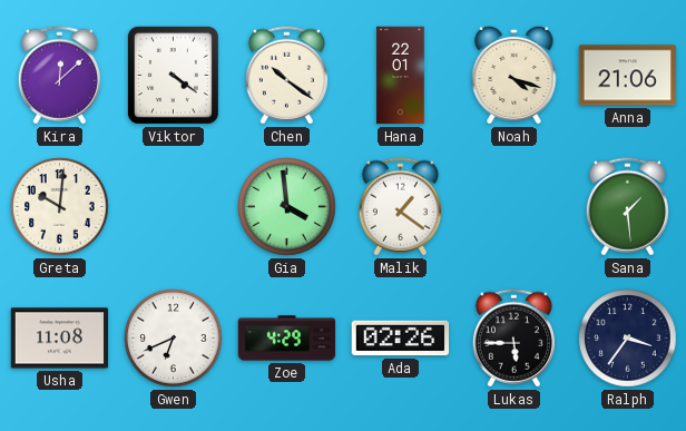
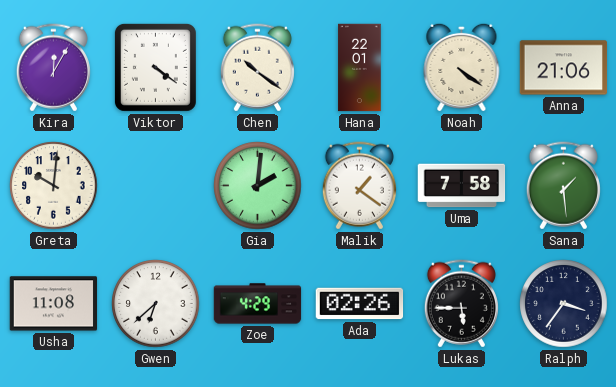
Kira: 12:08 -> 12:05
Noah: 4:18 -> 4:21
Gia: 3:59 -> 2:01
Uma: none -> 7:58
Gwen: 6:41 -> 6:38
